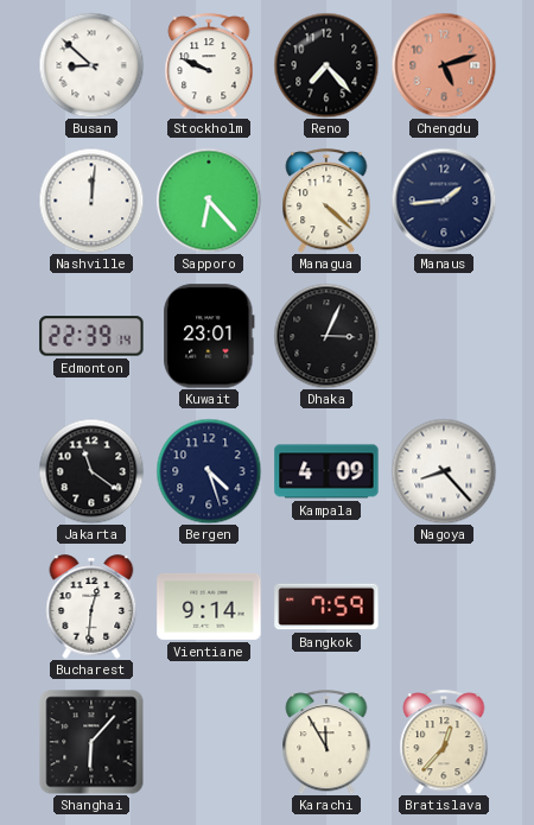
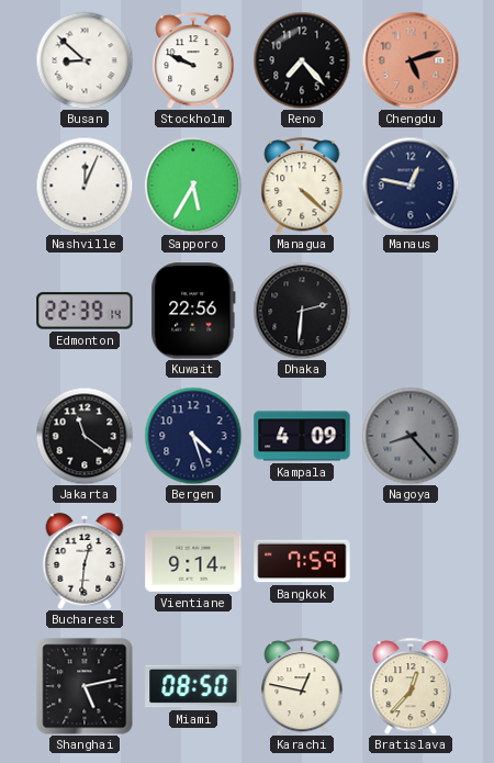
Nashville: 12:01 -> 12:04
Sapporo: 6:23 -> 5:35
Manaus: 1:44 -> 12:47
Kuwait: 23:01 -> 22:56
Dhaka: 3:04 -> 2:31
Nagoya dial: white -> grey
Shanghai: 6:07 -> 5:13
Miami: none -> 08:50
Karachi: 11:55 -> 12:47
